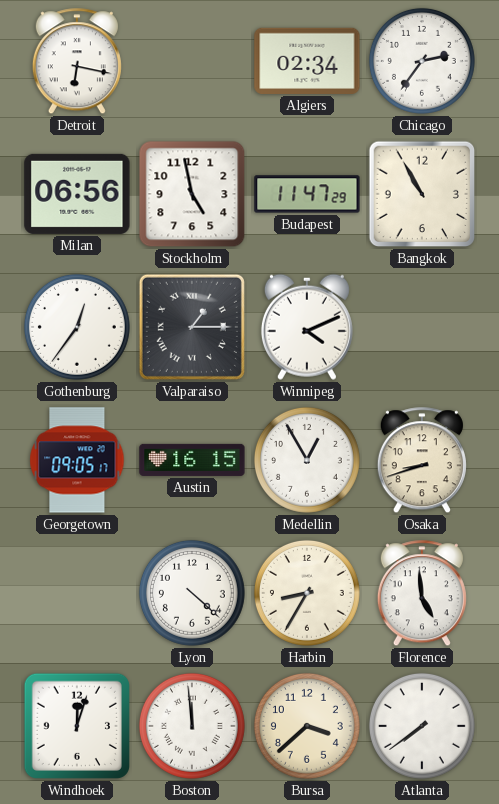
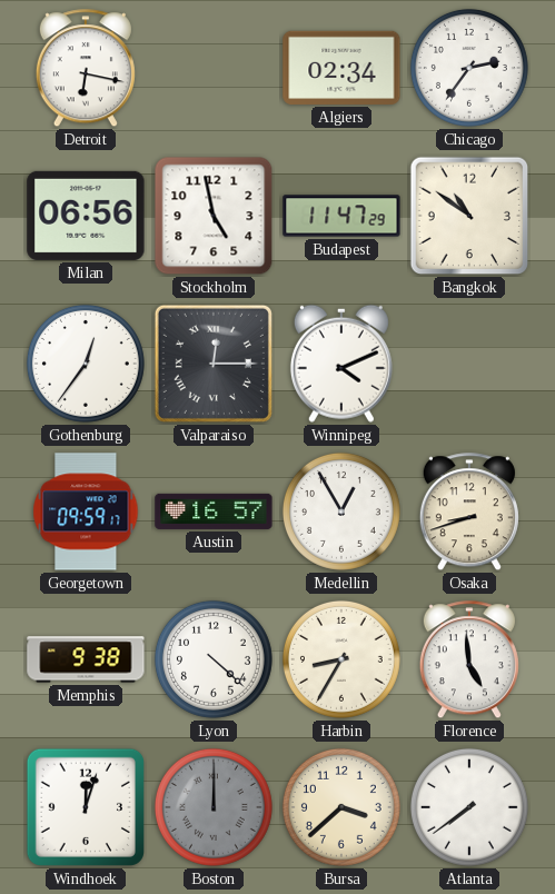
Bangkok: 10:55 -> 10:51
Valparaiso: 1:15 -> 12:15
Georgetown: 09:05 -> 09:59
Austin: 16:15 -> 16:57
Memphis: none -> 9:38
Boston: 11:59 -> 12:00
Boston dial: white -> grey
